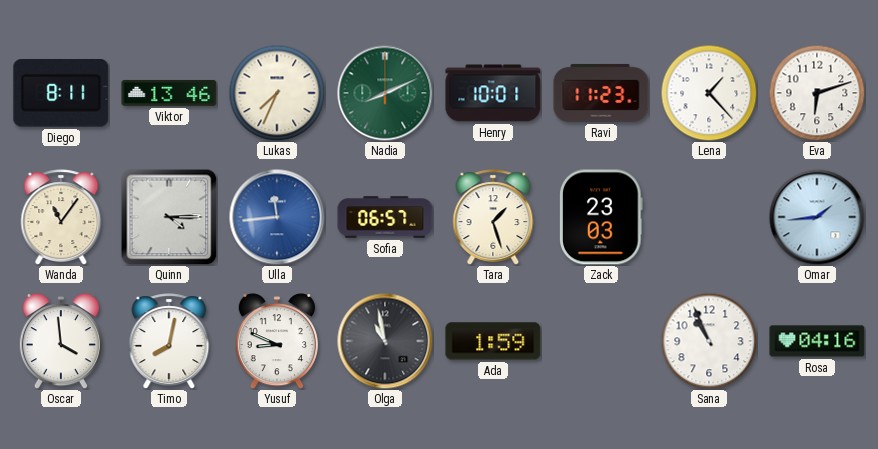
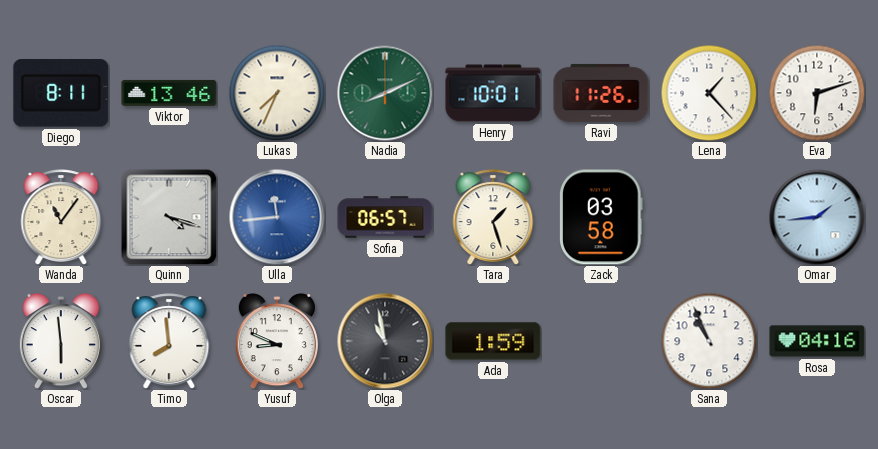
Ravi: 11:23 -> 11:26
Quinn: 4:15 -> 4:18
Zack: 23:03 -> 03:58
Oscar: 3:59 -> 5:59
Timo: 8:02 -> 7:59
